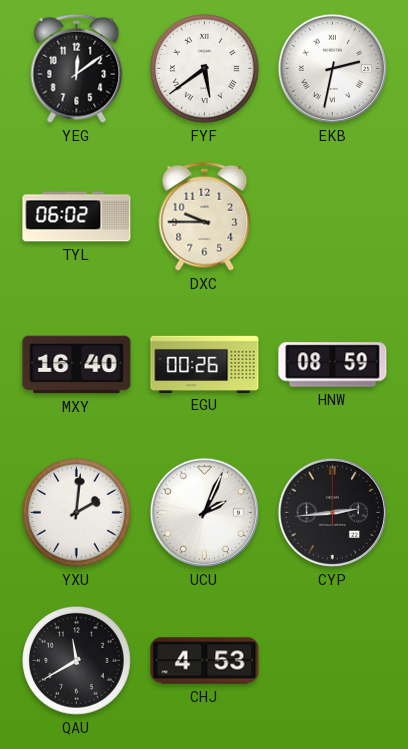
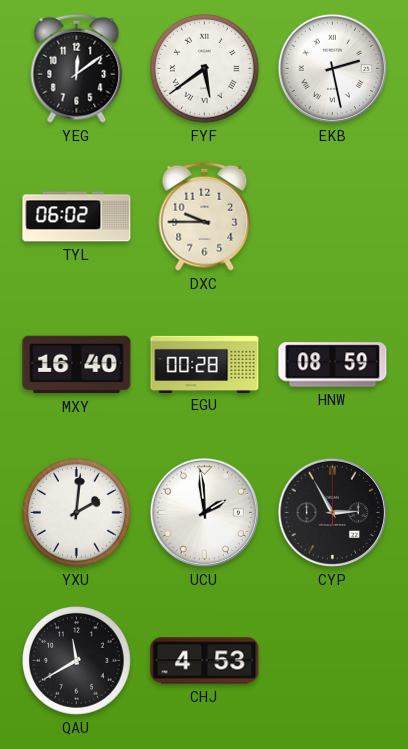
EKB: 2:32 -> 2:28
EGU: 00:26 -> 00:28
UCU: 2:04 -> 1:59
CYP: 2:44 -> 2:55
